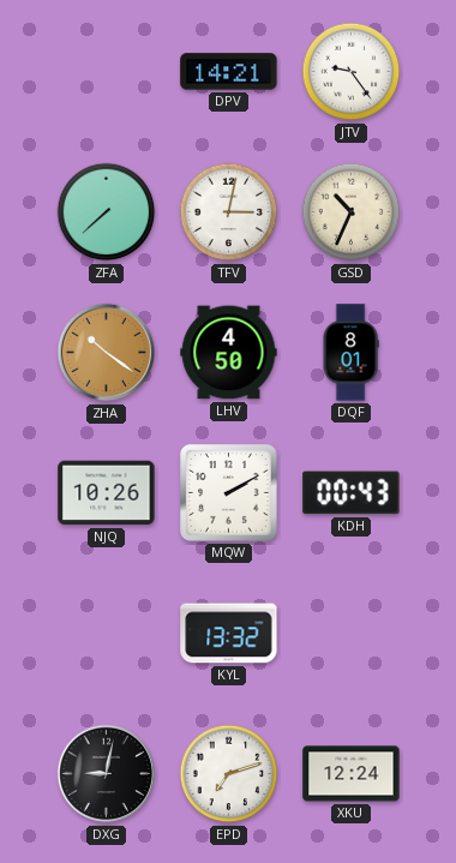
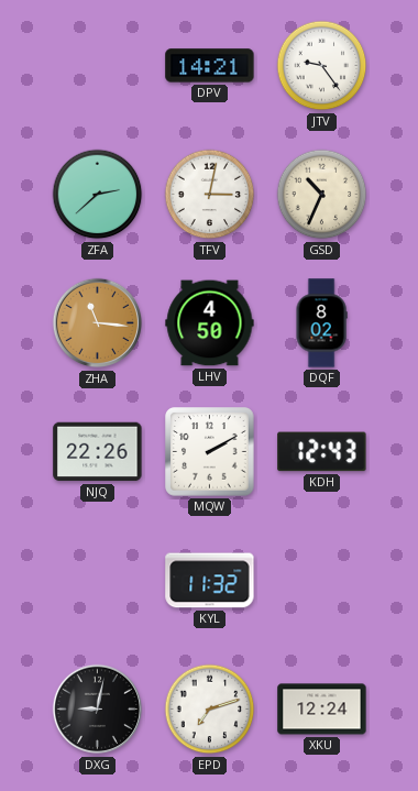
ZFA: 7:38 -> 2:38
ZHA: 10:21 -> 11:16
DQF: 8:01 -> 8:02
NJQ: 10:26 -> 22:26
KDH: 00:43 -> 12:43
KYL: 13:32 -> 11:32
